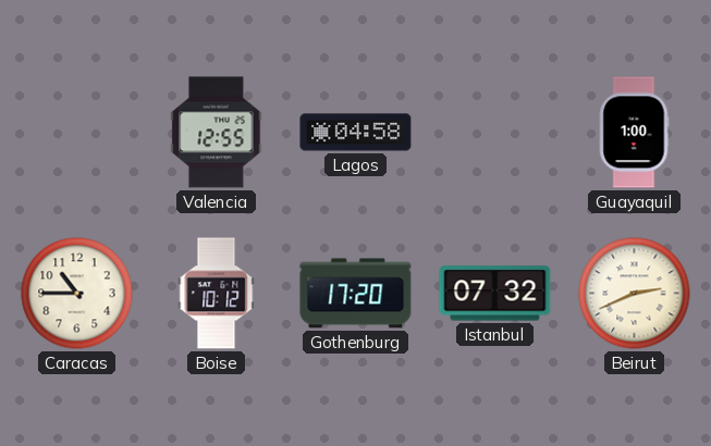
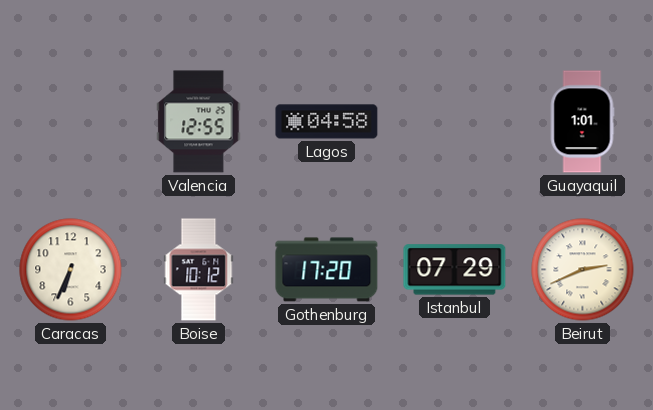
Guayaquil: 1:00 -> 1:01
Caracas: 10:45 -> 6:34
Istanbul: 07:32 -> 07:29
